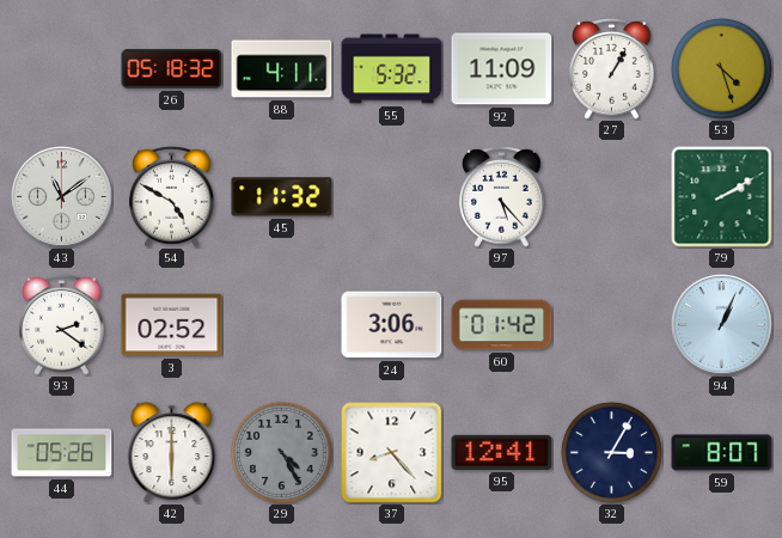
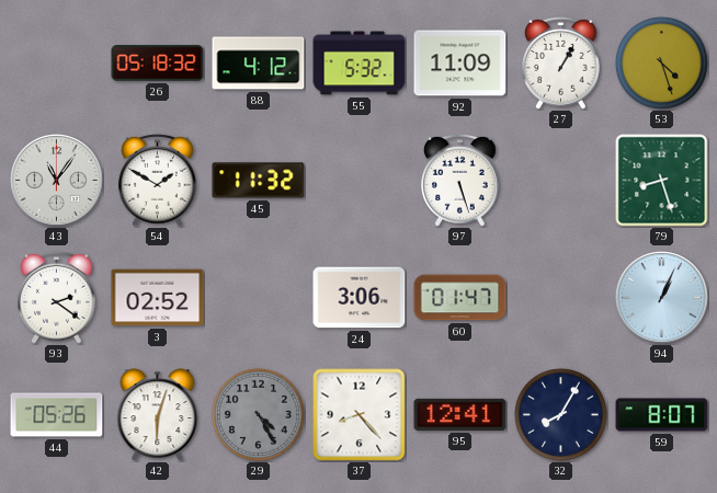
88: 4:11 -> 4:12
43: 11:09 -> 11:06
54: 4:50 -> 1:50
97: 5:23 -> 5:27
79: 2:10 -> 8:27
60: 01:42 -> 01:47
42: 6:00 -> 6:03
32: 3:05 -> 8:05
